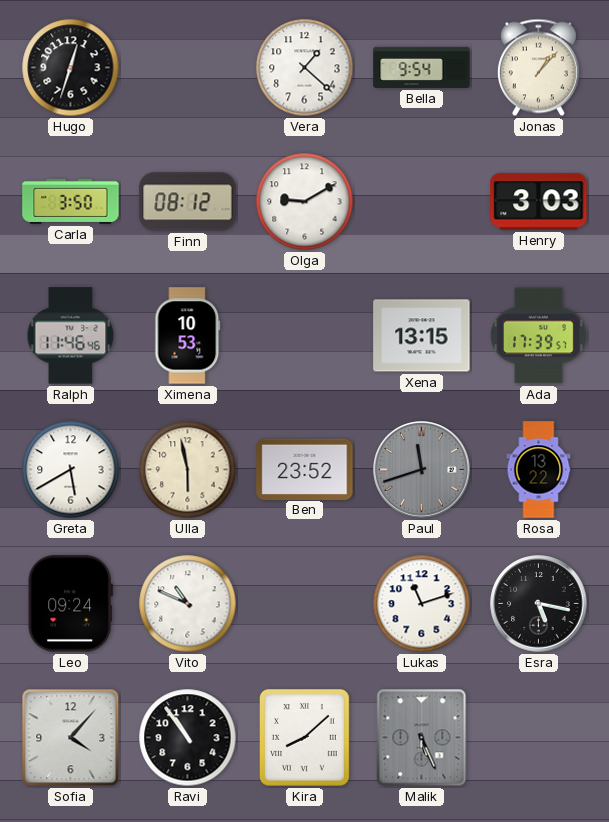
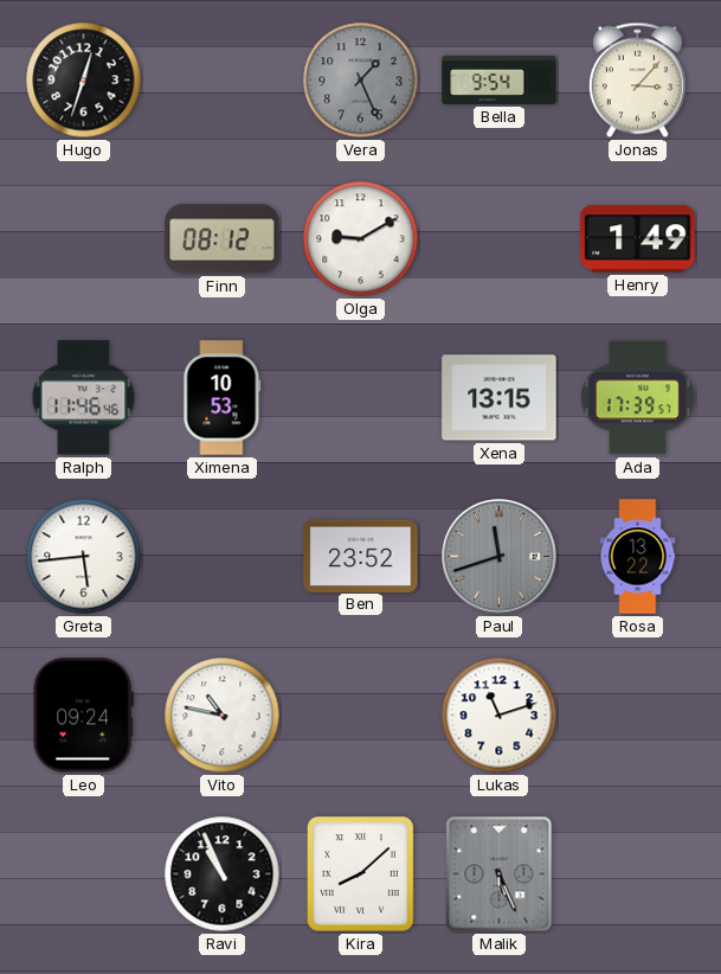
Vera: 1:22 -> 1:26
Vera dial: white -> grey
Jonas: 1:07 -> 3:07
Carla: 3:50 -> none
Henry: 3:03 -> 1:49
Greta: 5:40 -> 5:44
Ulla: 5:58 -> none
Vito: 10:49 -> 10:47
Esra: 5:17 -> none
Sofia: 4:07 -> none
Ravi: 10:54 -> 10:56
